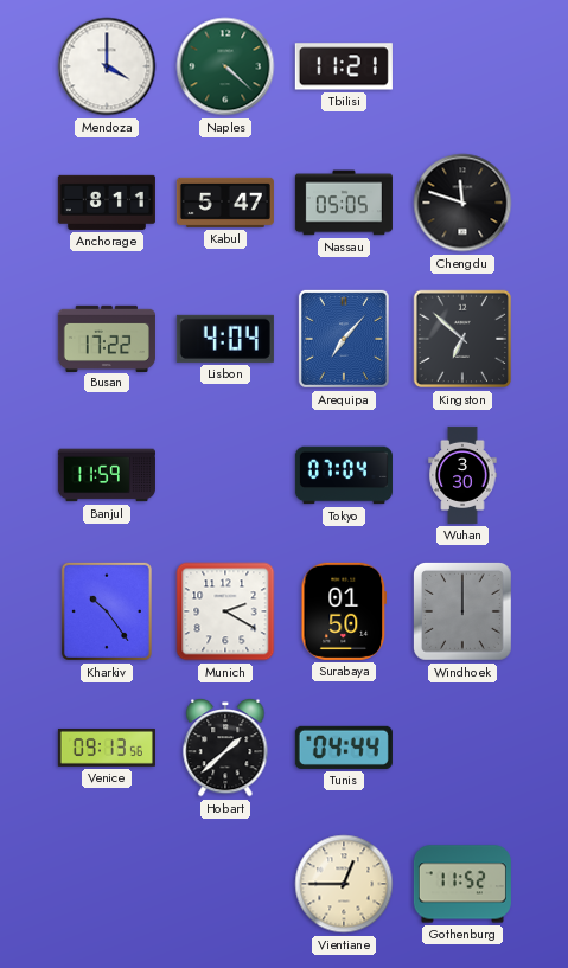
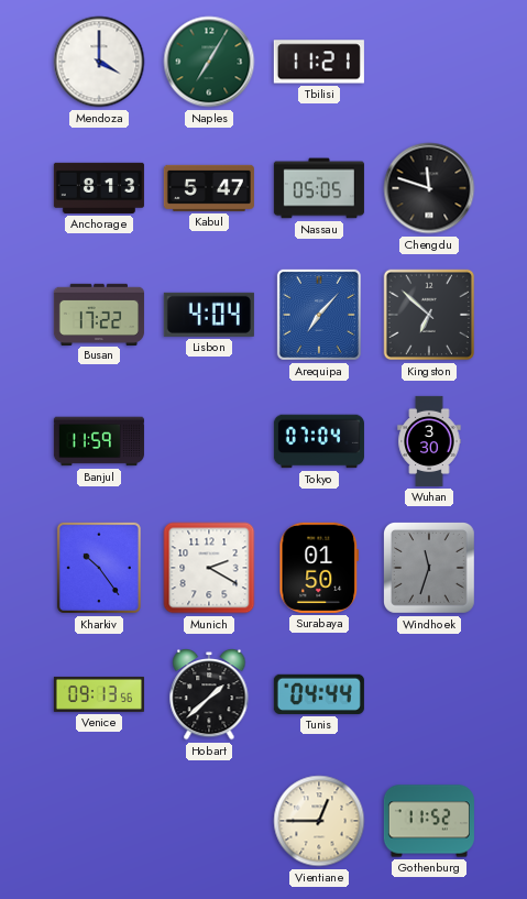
Naples: 4:22 -> 7:05
Anchorage: 8:11 -> 8:13
Windhoek: 12:00 -> 11:33
